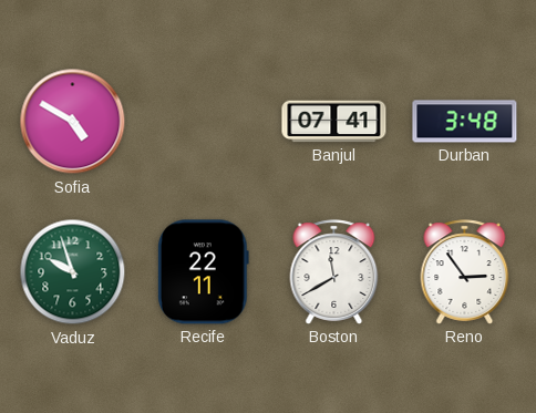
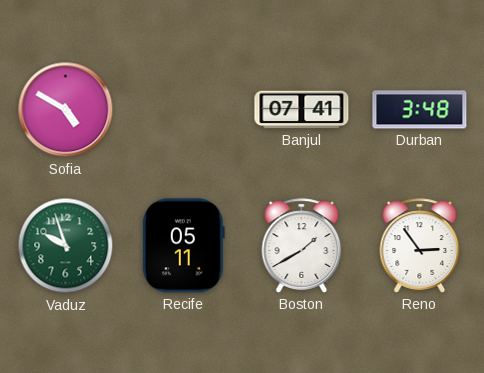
Recife: 22:11 -> 05:11
Boston: 11:40 -> 1:40
